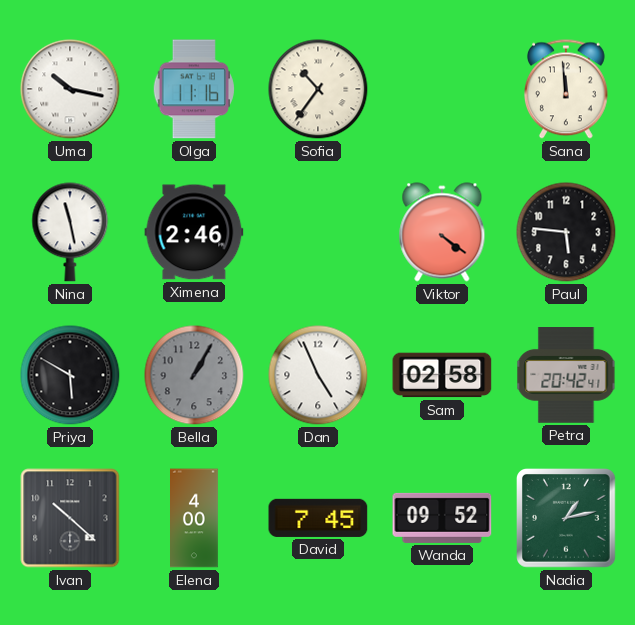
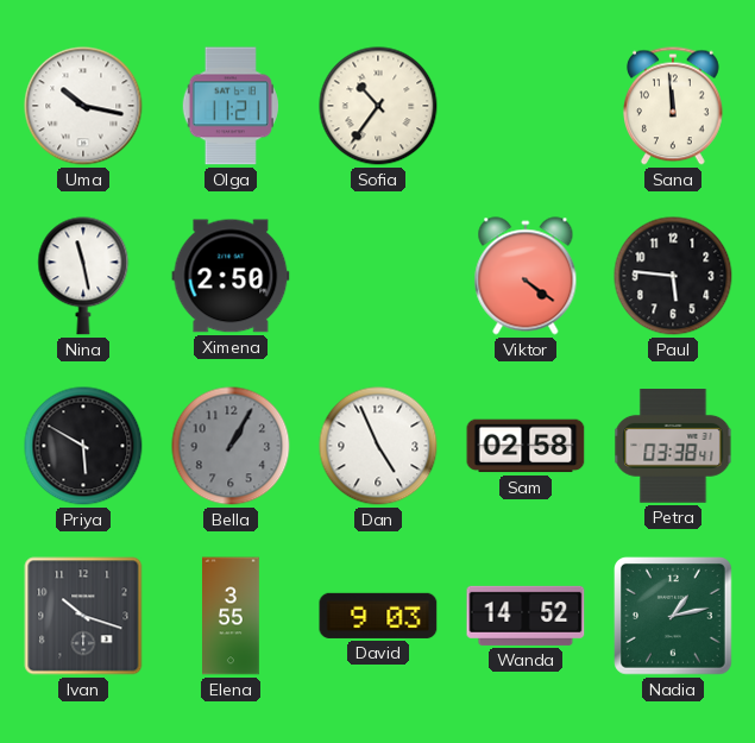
Olga: 11:16 -> 11:21
Ximena: 2:46 -> 2:50
Petra: 20:42 -> 03:38
Ivan: 10:22 -> 10:18
Elena: 4:00 -> 3:55
David: 7:45 -> 9:03
Wanda: 09:52 -> 14:52
